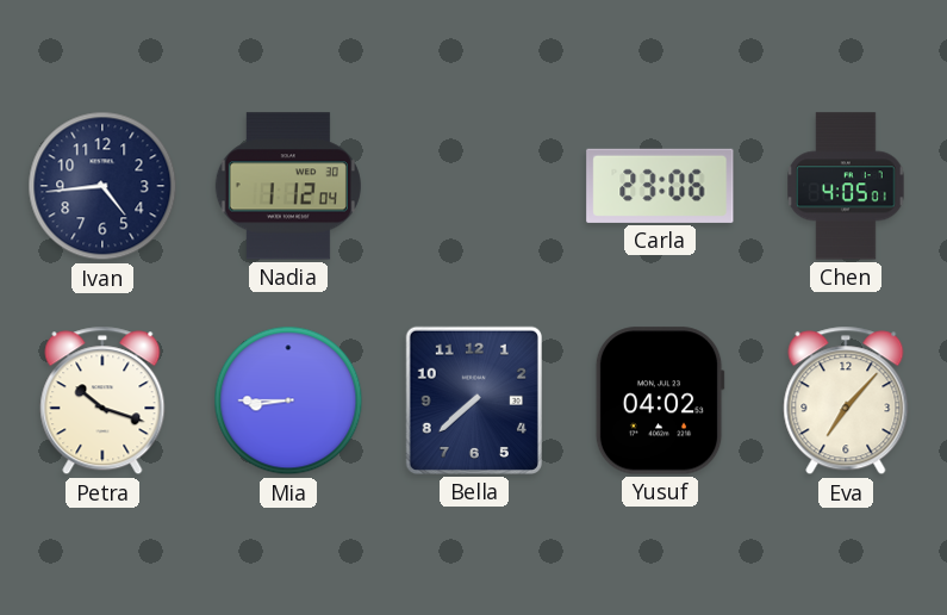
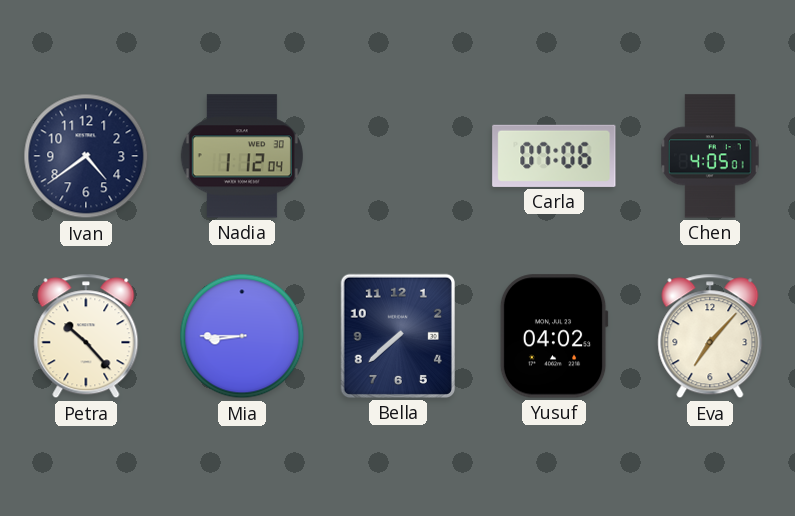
Ivan: 4:44 -> 4:39
Carla: 23:06 -> 07:06
Petra: 10:18 -> 10:23
